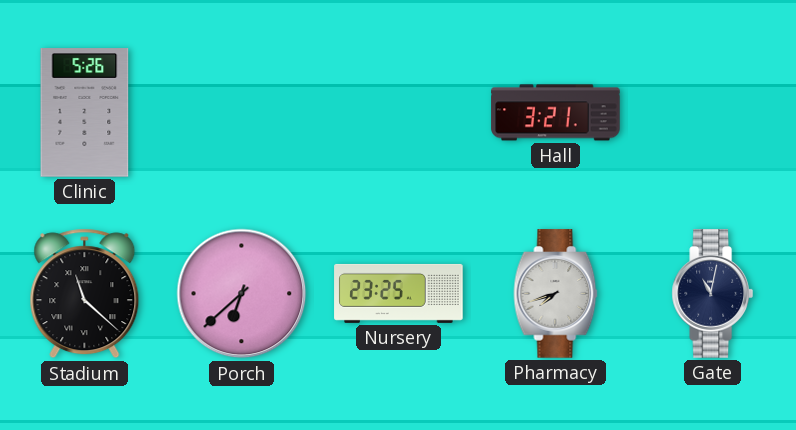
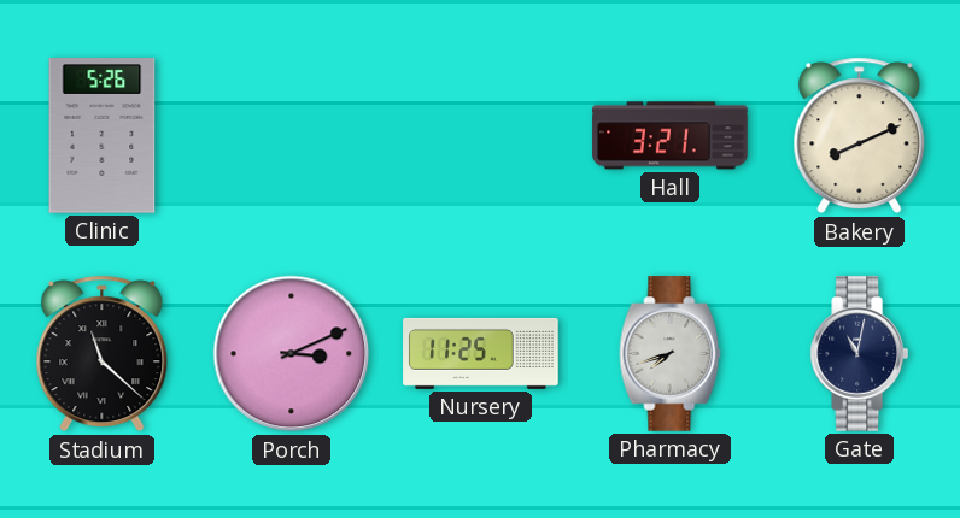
Bakery: none -> 8:11
Porch: 6:38 -> 3:11
Nursery: 23:25 -> 11:25
